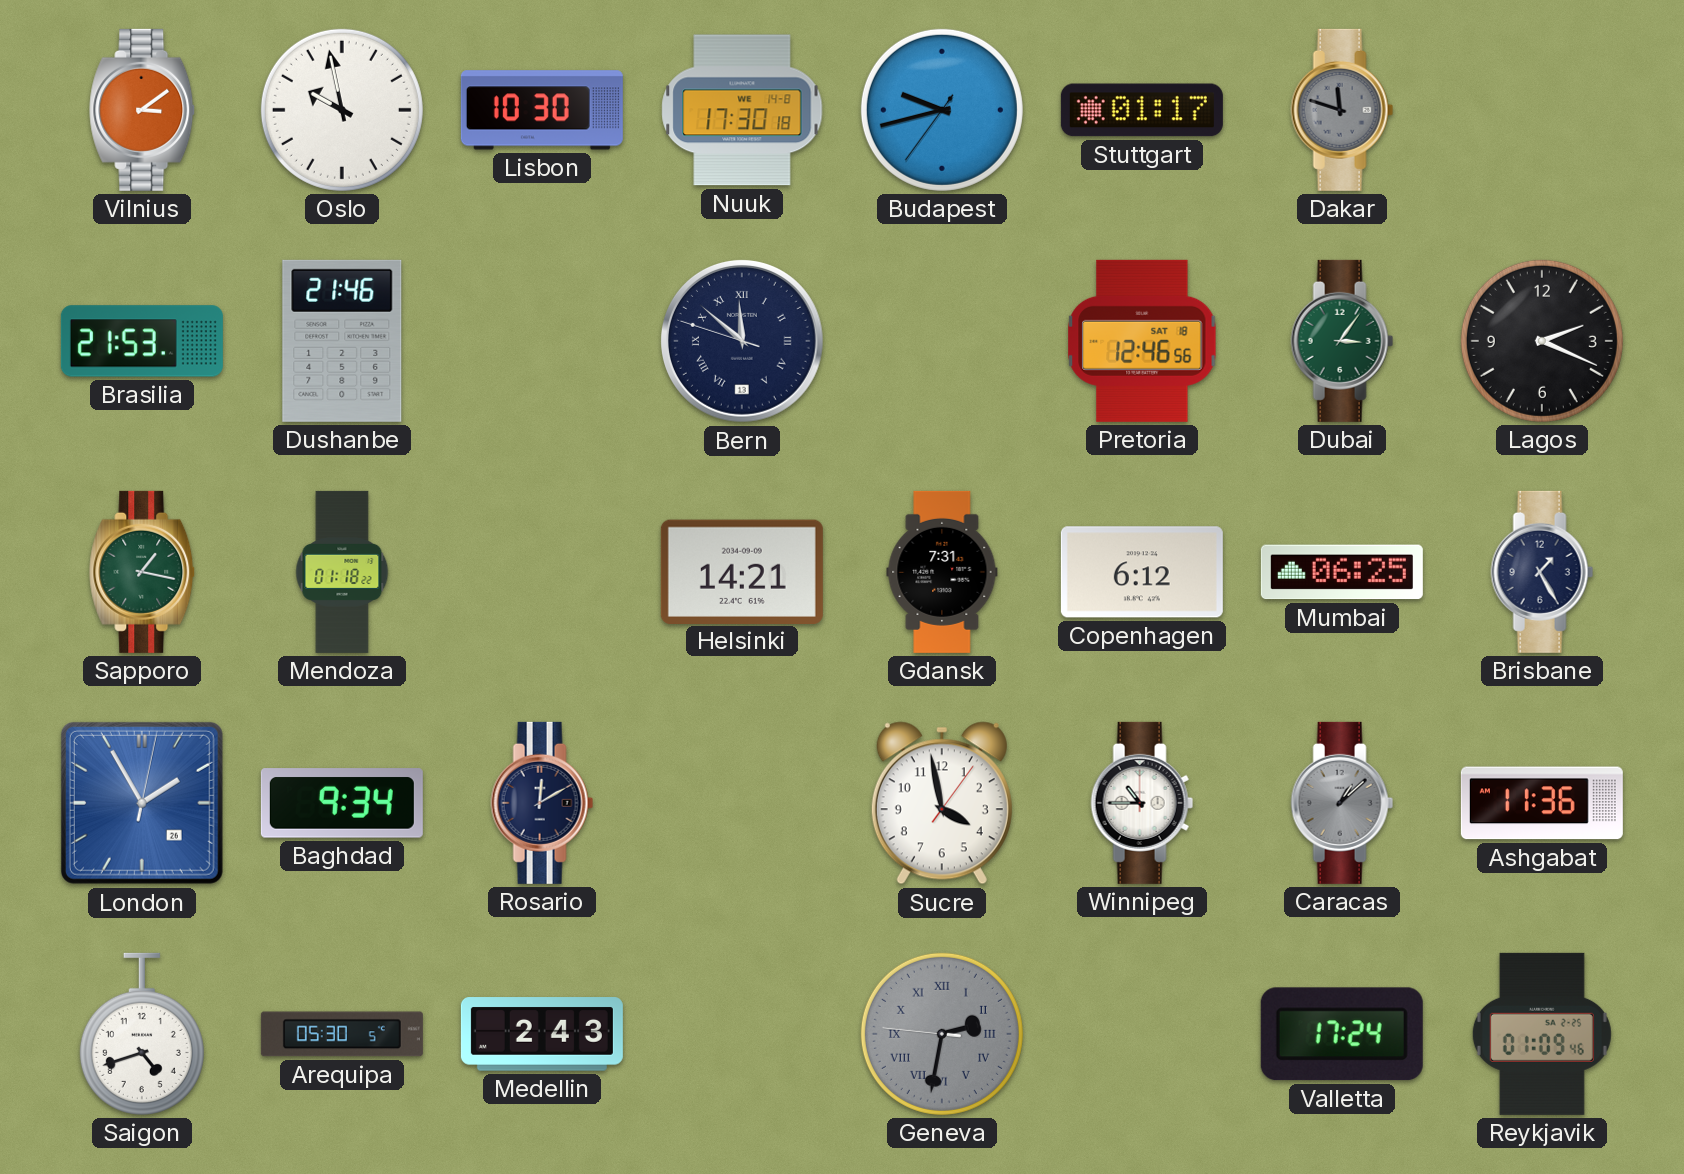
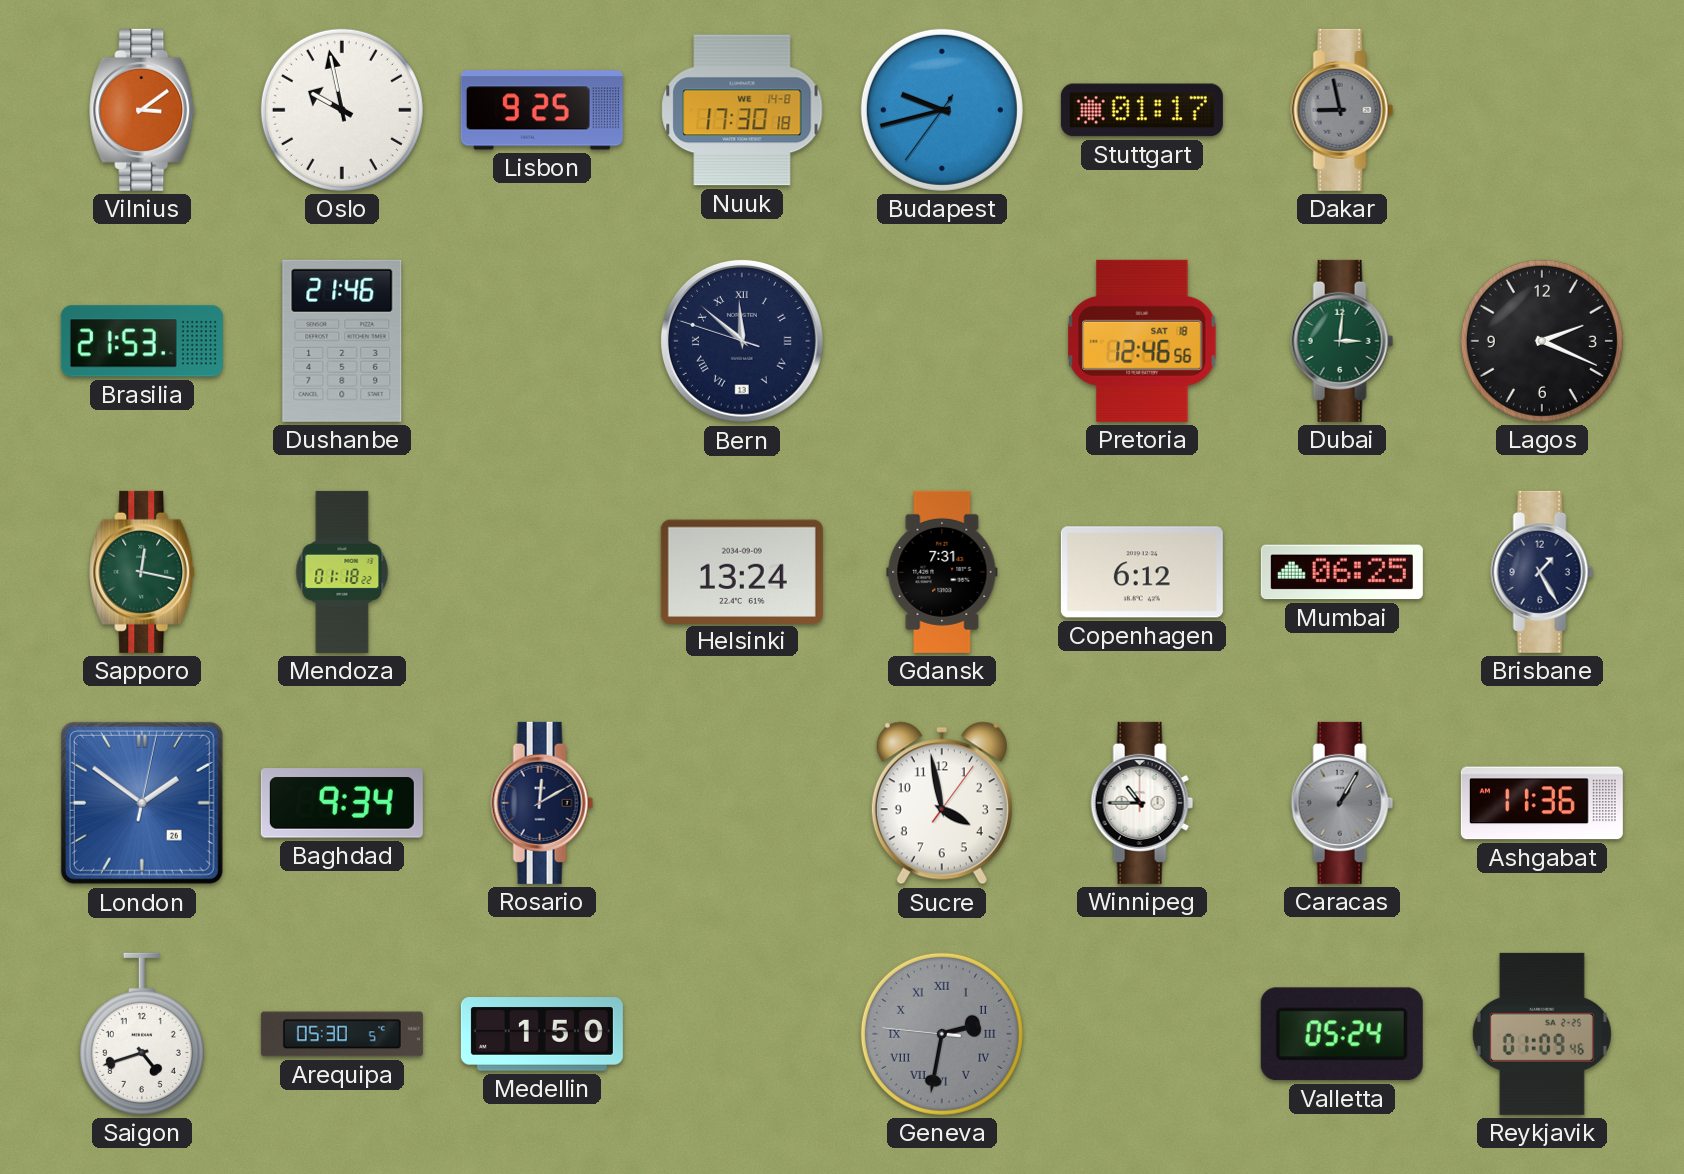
Lisbon: 10:30 -> 9:25
Dakar: 11:48 -> 8:58
Dubai: 3:06 -> 3:01
Sapporo: 1:17 -> 12:17
Helsinki: 14:21 -> 13:24
London: 1:55 -> 1:51
Caracas: 1:08 -> 1:05
Medellin: 2:43 -> 1:50
Valletta: 17:24 -> 05:24
